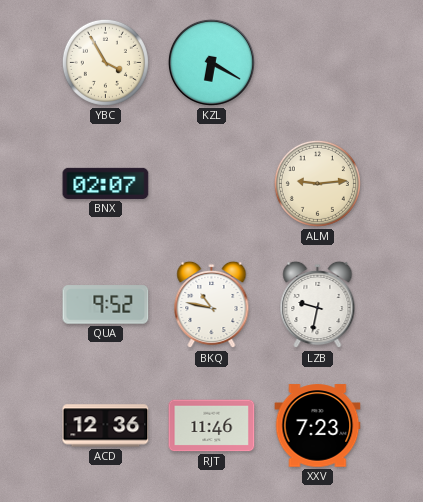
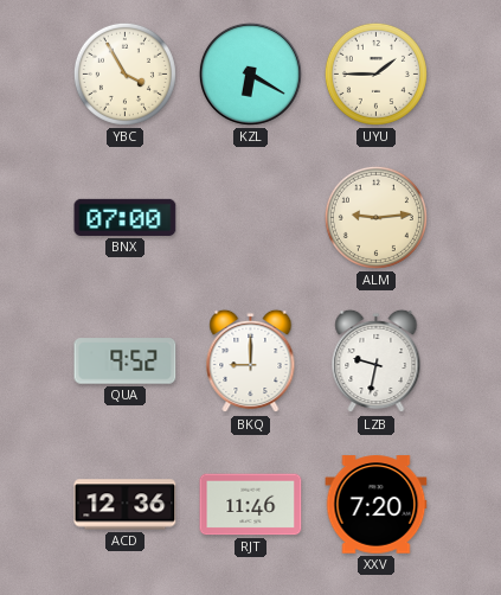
UYU: none -> 1:45
BNX: 02:07 -> 07:00
BKQ: 10:47 -> 9:00
XXV: 7:23 -> 7:20
